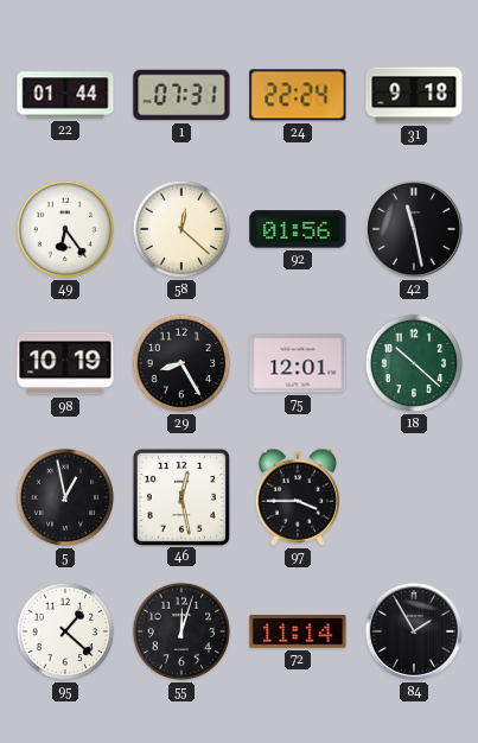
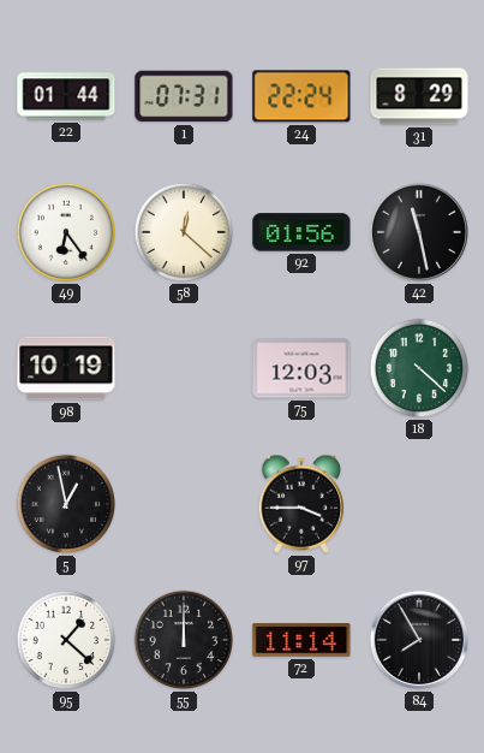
31: 9:18 -> 8:29
29: 8:25 -> none
75: 12:01 -> 12:03
18: 10:22 -> 4:22
46: 12:28 -> none
55: 12:03 -> 12:00
84: 1:55 -> 7:55
